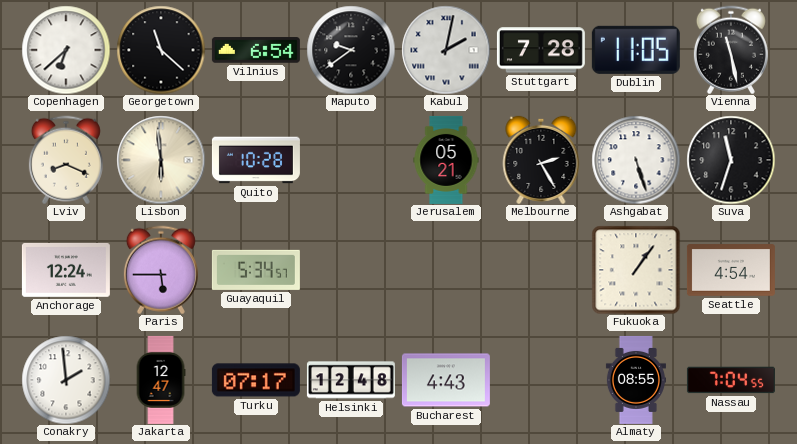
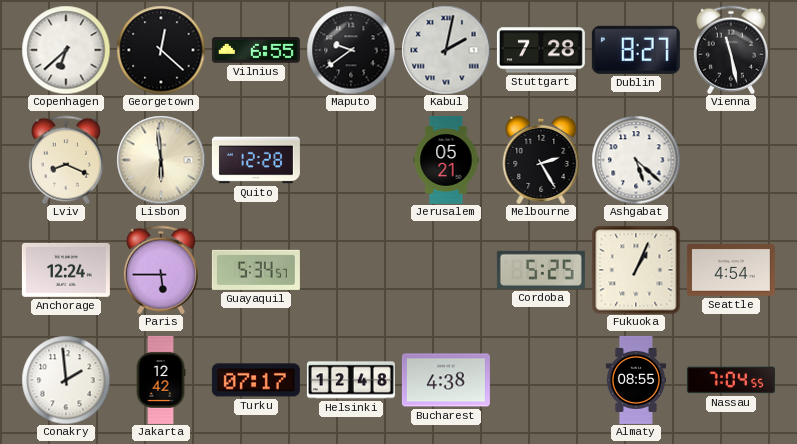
Georgetown: 11:22 -> 12:22
Vilnius: 6:54 -> 6:55
Dublin: 11:05 -> 8:27
Quito: 10:28 -> 12:28
Ashgabat: 5:27 -> 5:22
Suva: 11:33 -> none
Cordoba: none -> 5:25
Fukuoka: 1:06 -> 1:04
Jakarta: 12:47 -> 12:42
Bucharest: 4:43 -> 4:38
